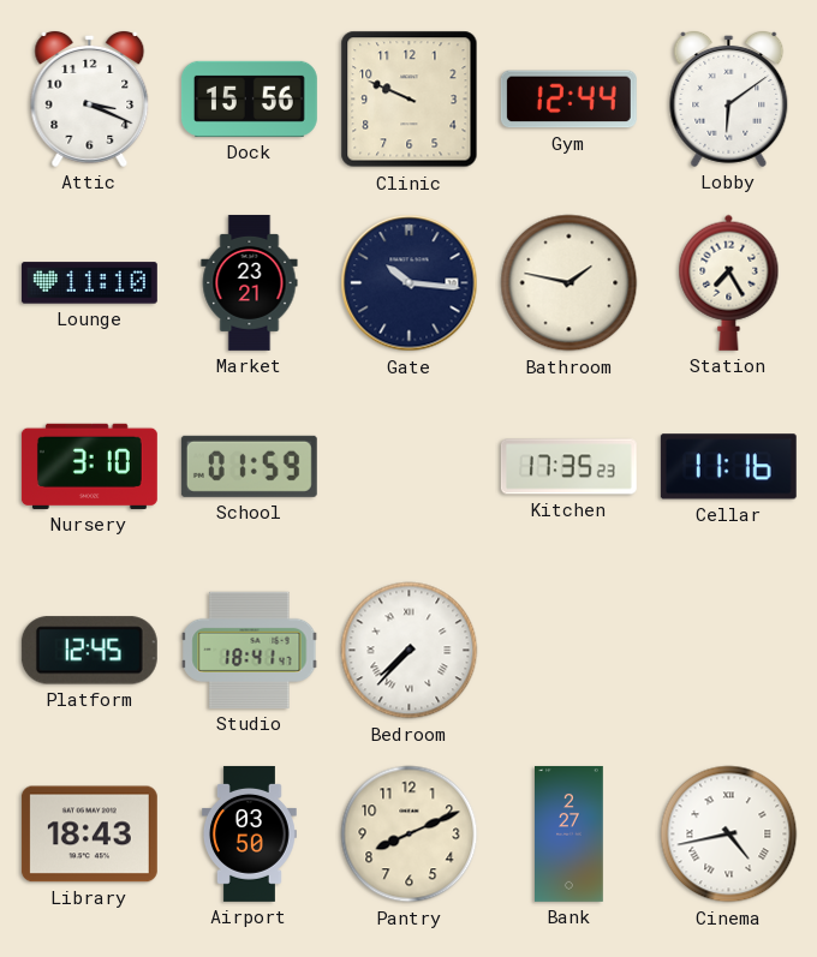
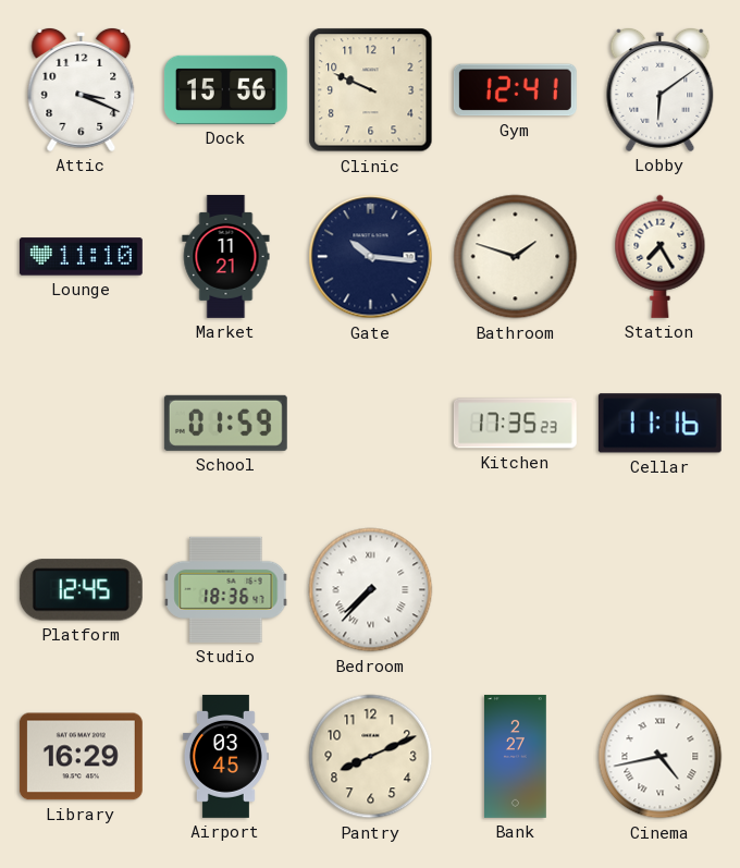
Gym: 12:44 -> 12:41
Market: 23:21 -> 11:21
Bathroom: 1:47 -> 1:48
Nursery: 3:10 -> none
Studio: 18:41 -> 18:36
Library: 18:43 -> 16:29
Airport: 03:50 -> 03:45
